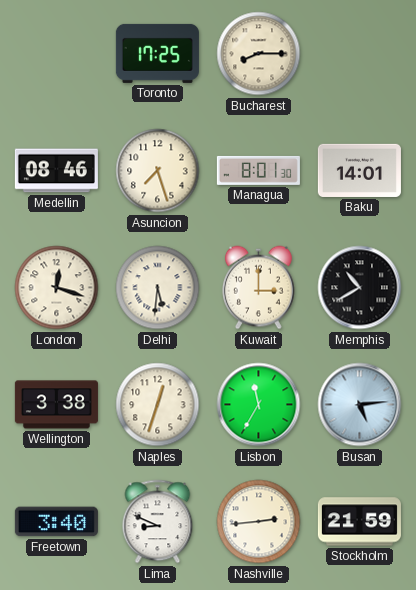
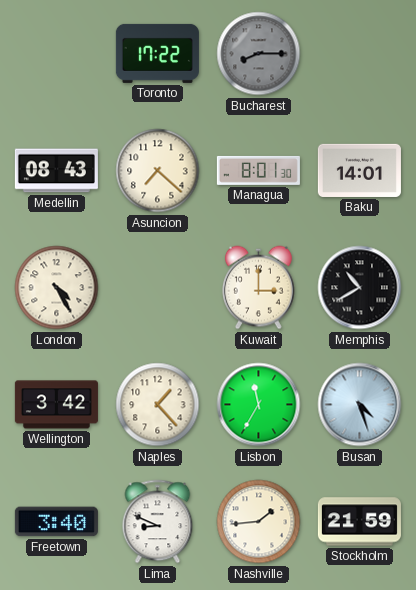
Toronto: 17:25 -> 17:22
Bucharest dial: cream -> grey
Medellin: 08:46 -> 08:43
Asuncion: 7:27 -> 7:22
London: 12:18 -> 4:25
Delhi: 5:31 -> none
Wellington: 3:38 -> 3:42
Naples: 12:33 -> 1:23
Busan: 5:14 -> 4:27
Nashville: 2:44 -> 1:44
